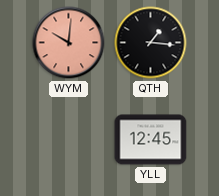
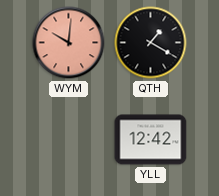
QTH: 1:16 -> 1:20
YLL: 12:45 -> 12:42
